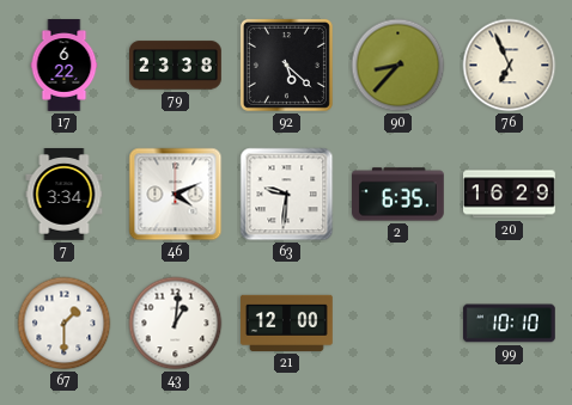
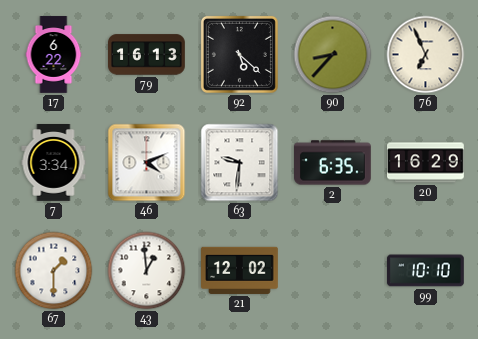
79: 23:38 -> 16:13
43: 1:01 -> 12:59
21: 12:00 -> 12:02
